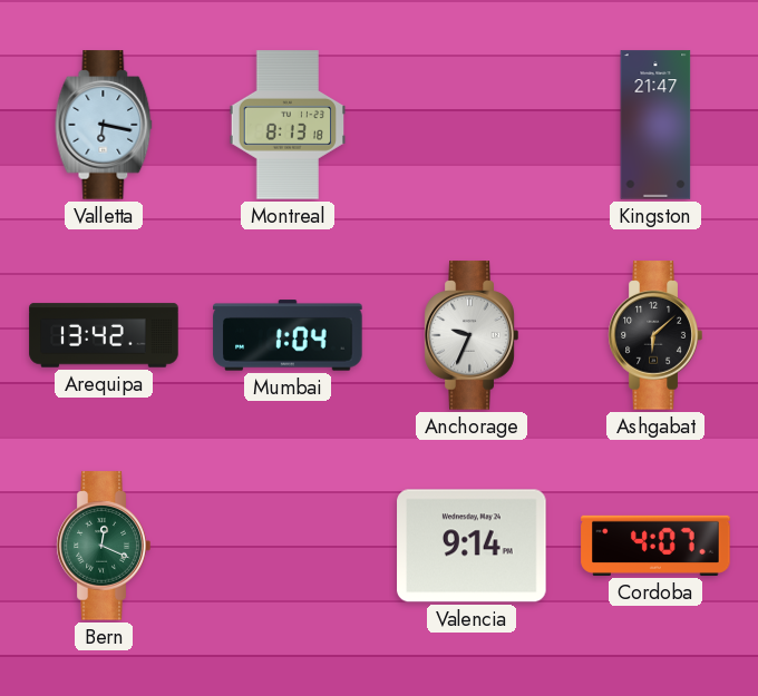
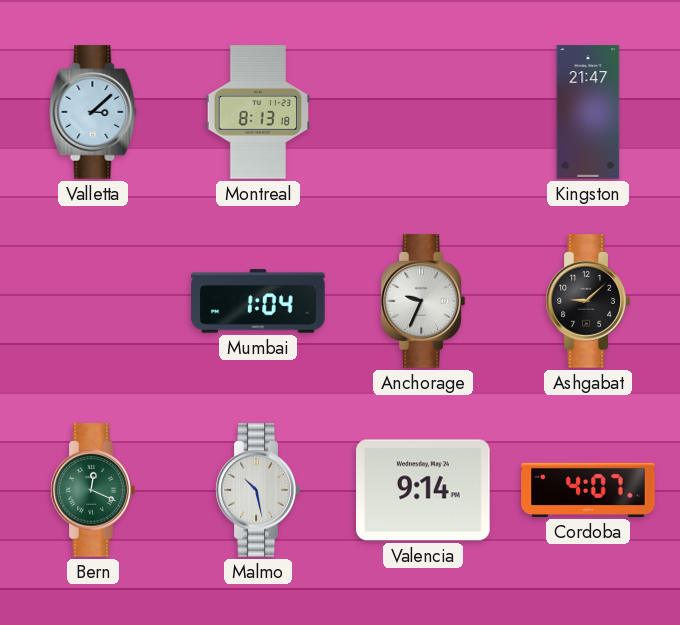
Valletta: 6:17 -> 3:08
Arequipa: 13:42 -> none
Ashgabat: 6:08 -> 9:08
Malmo: none -> 10:28
